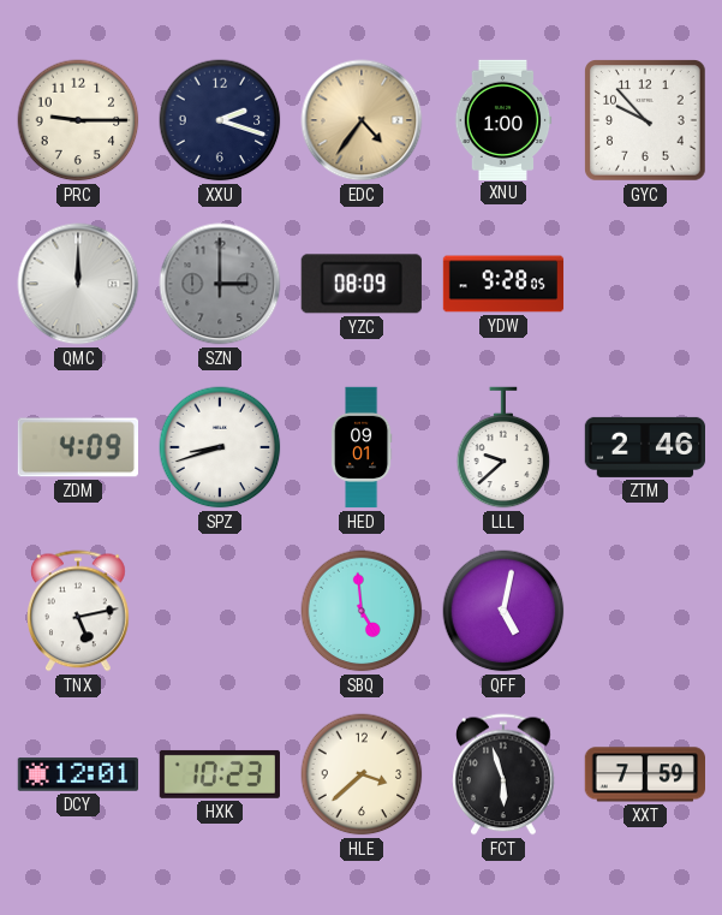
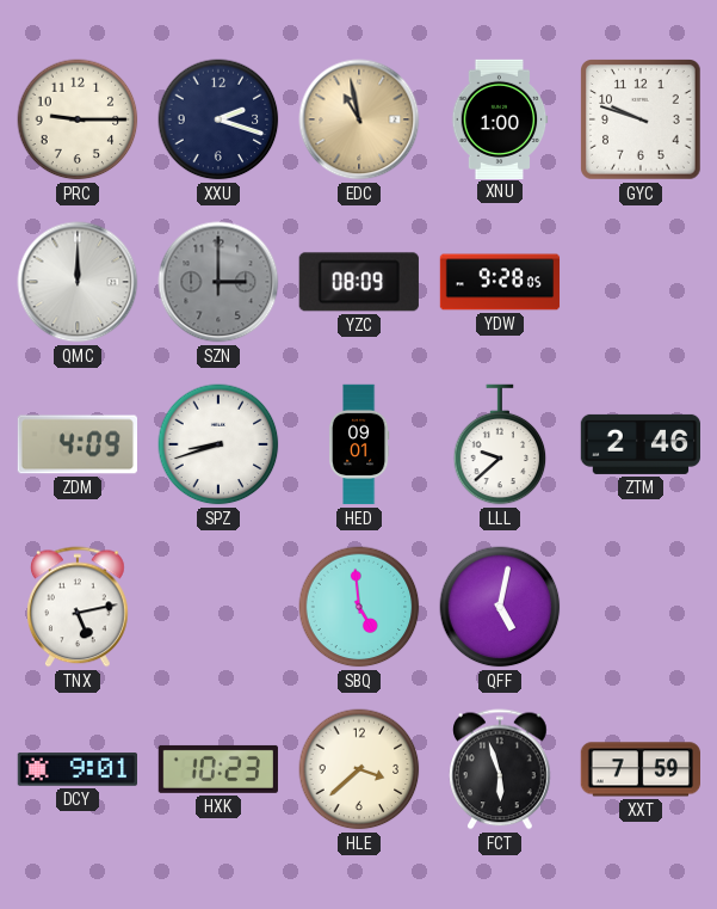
EDC: 4:36 -> 10:58
GYC: 9:53 -> 9:48
DCY: 12:01 -> 9:01
